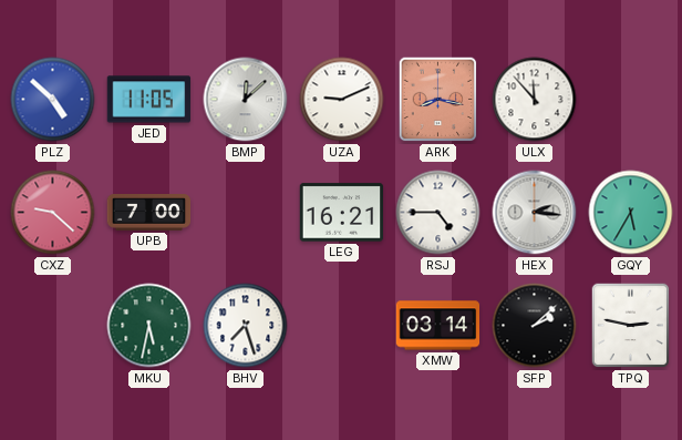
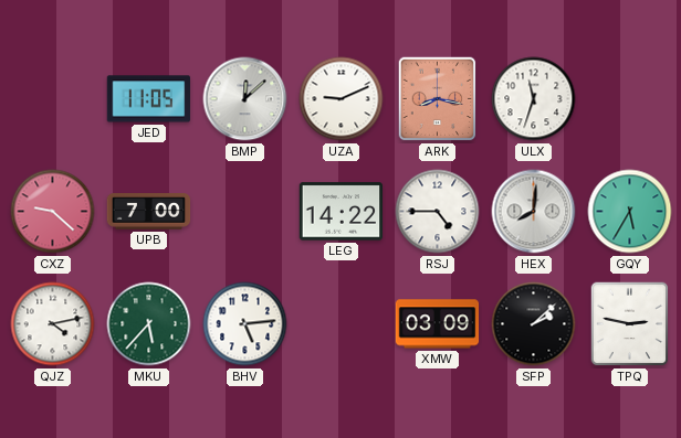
PLZ: 4:52 -> none
ULX: 11:53 -> 11:33
LEG: 16:21 -> 14:22
HEX: 2:16 -> 8:01
QJZ: none -> 4:13
MKU: 5:32 -> 5:37
BHV: 7:27 -> 5:14
XMW: 03:14 -> 03:09
